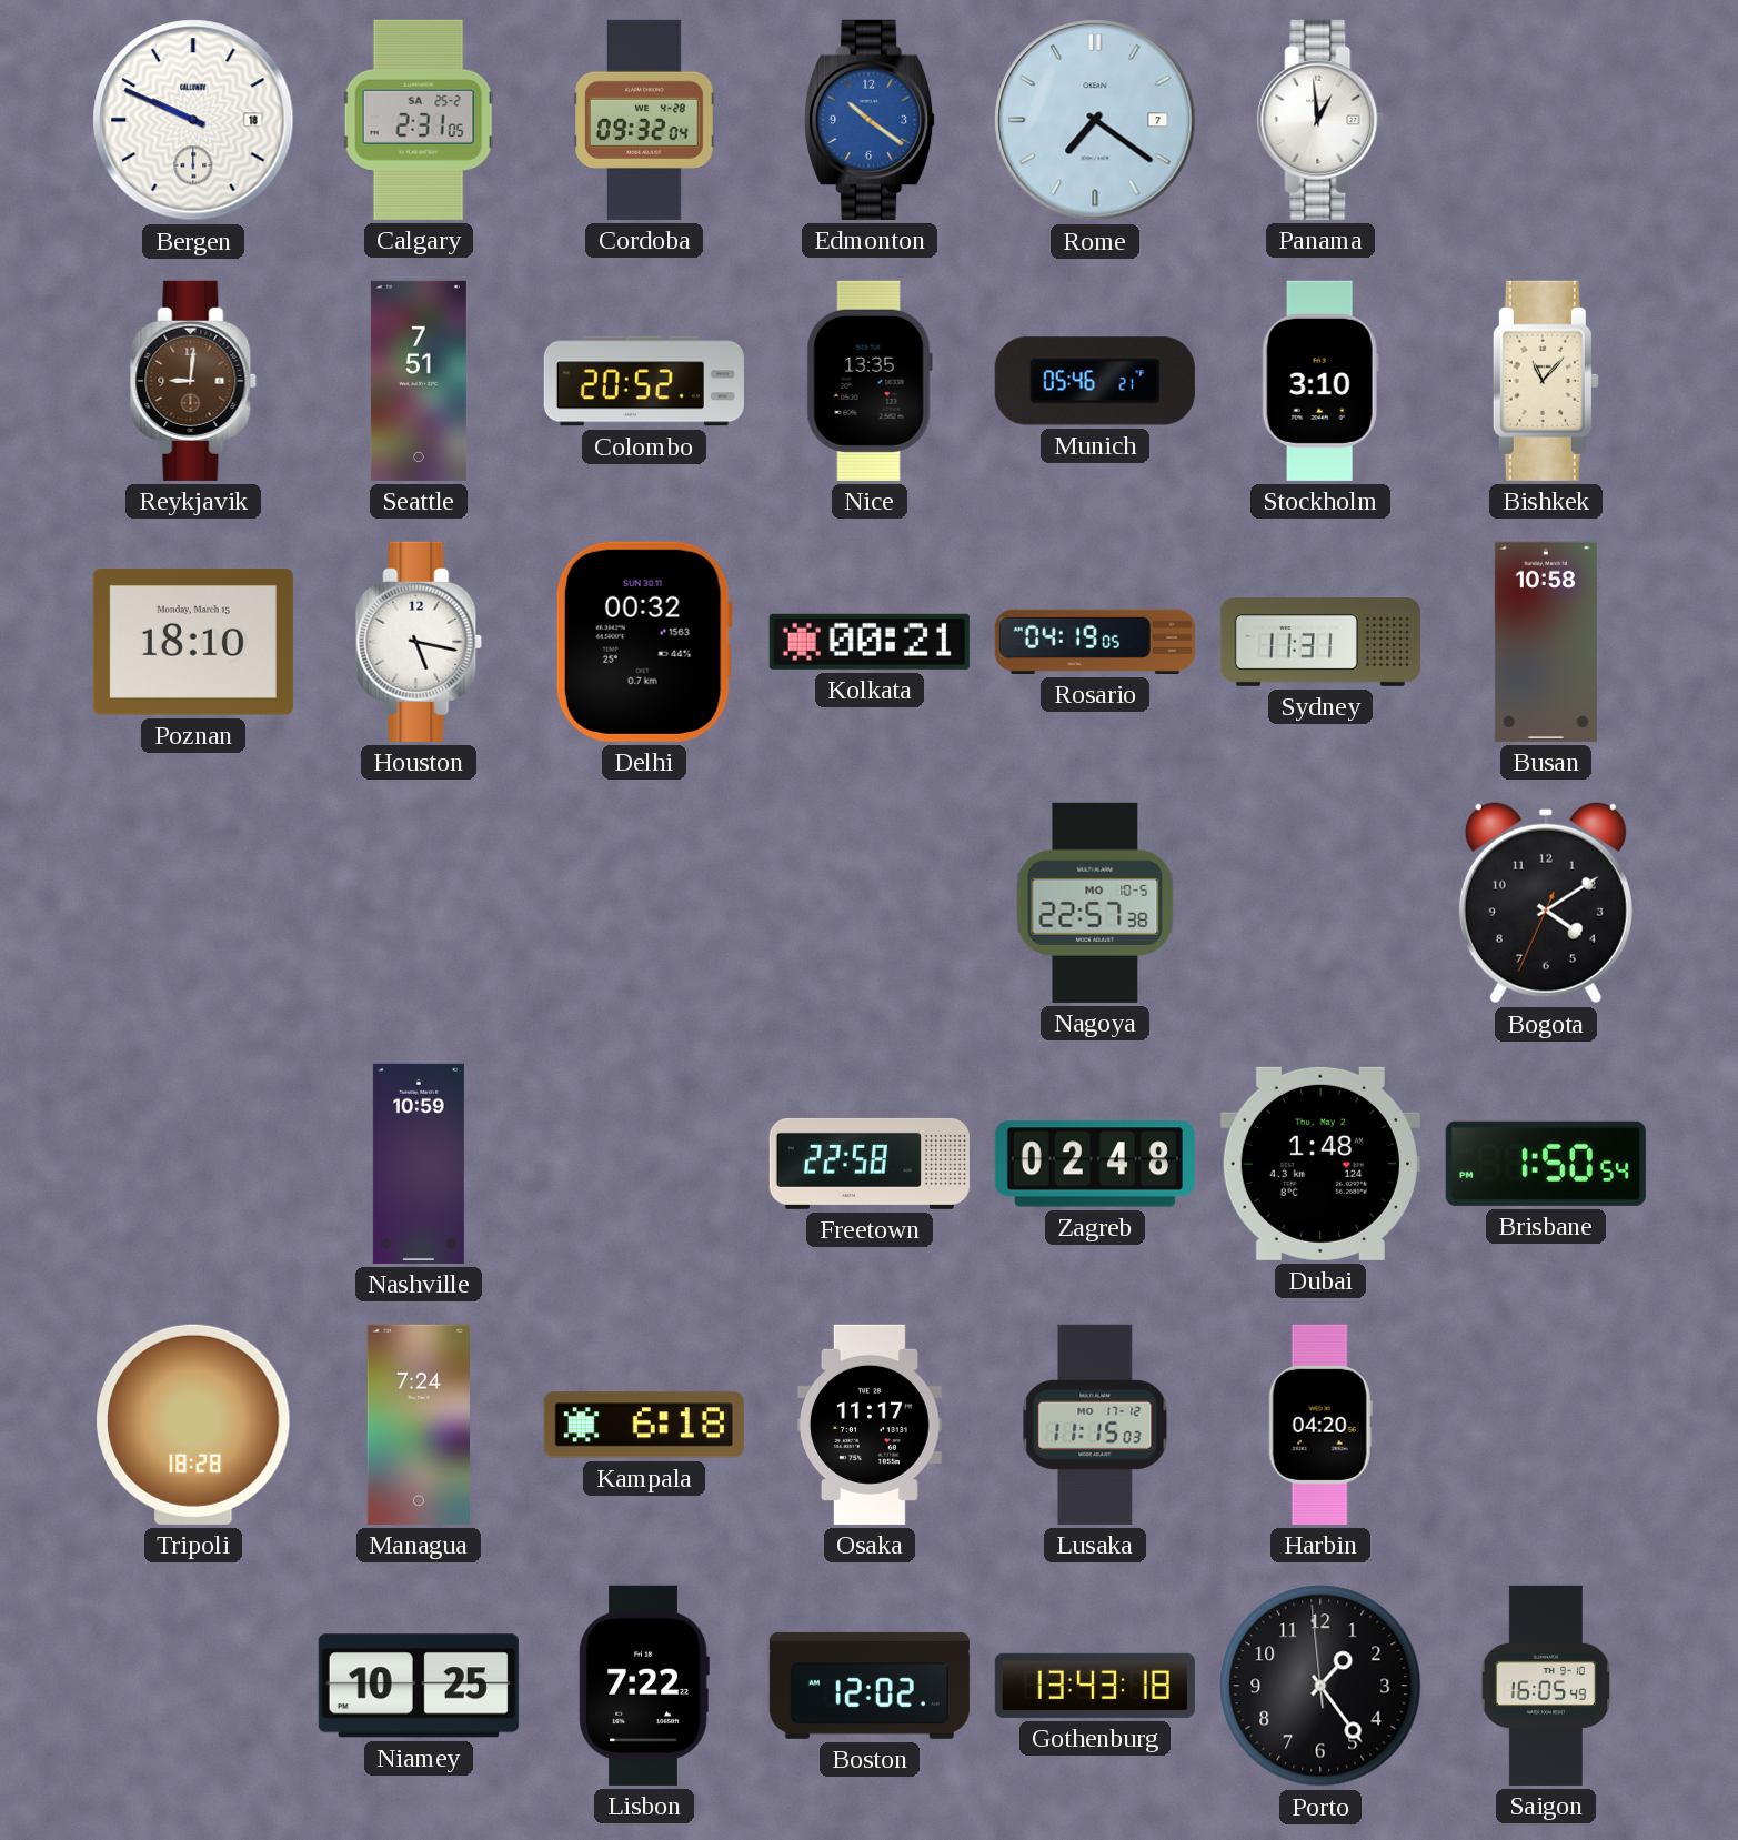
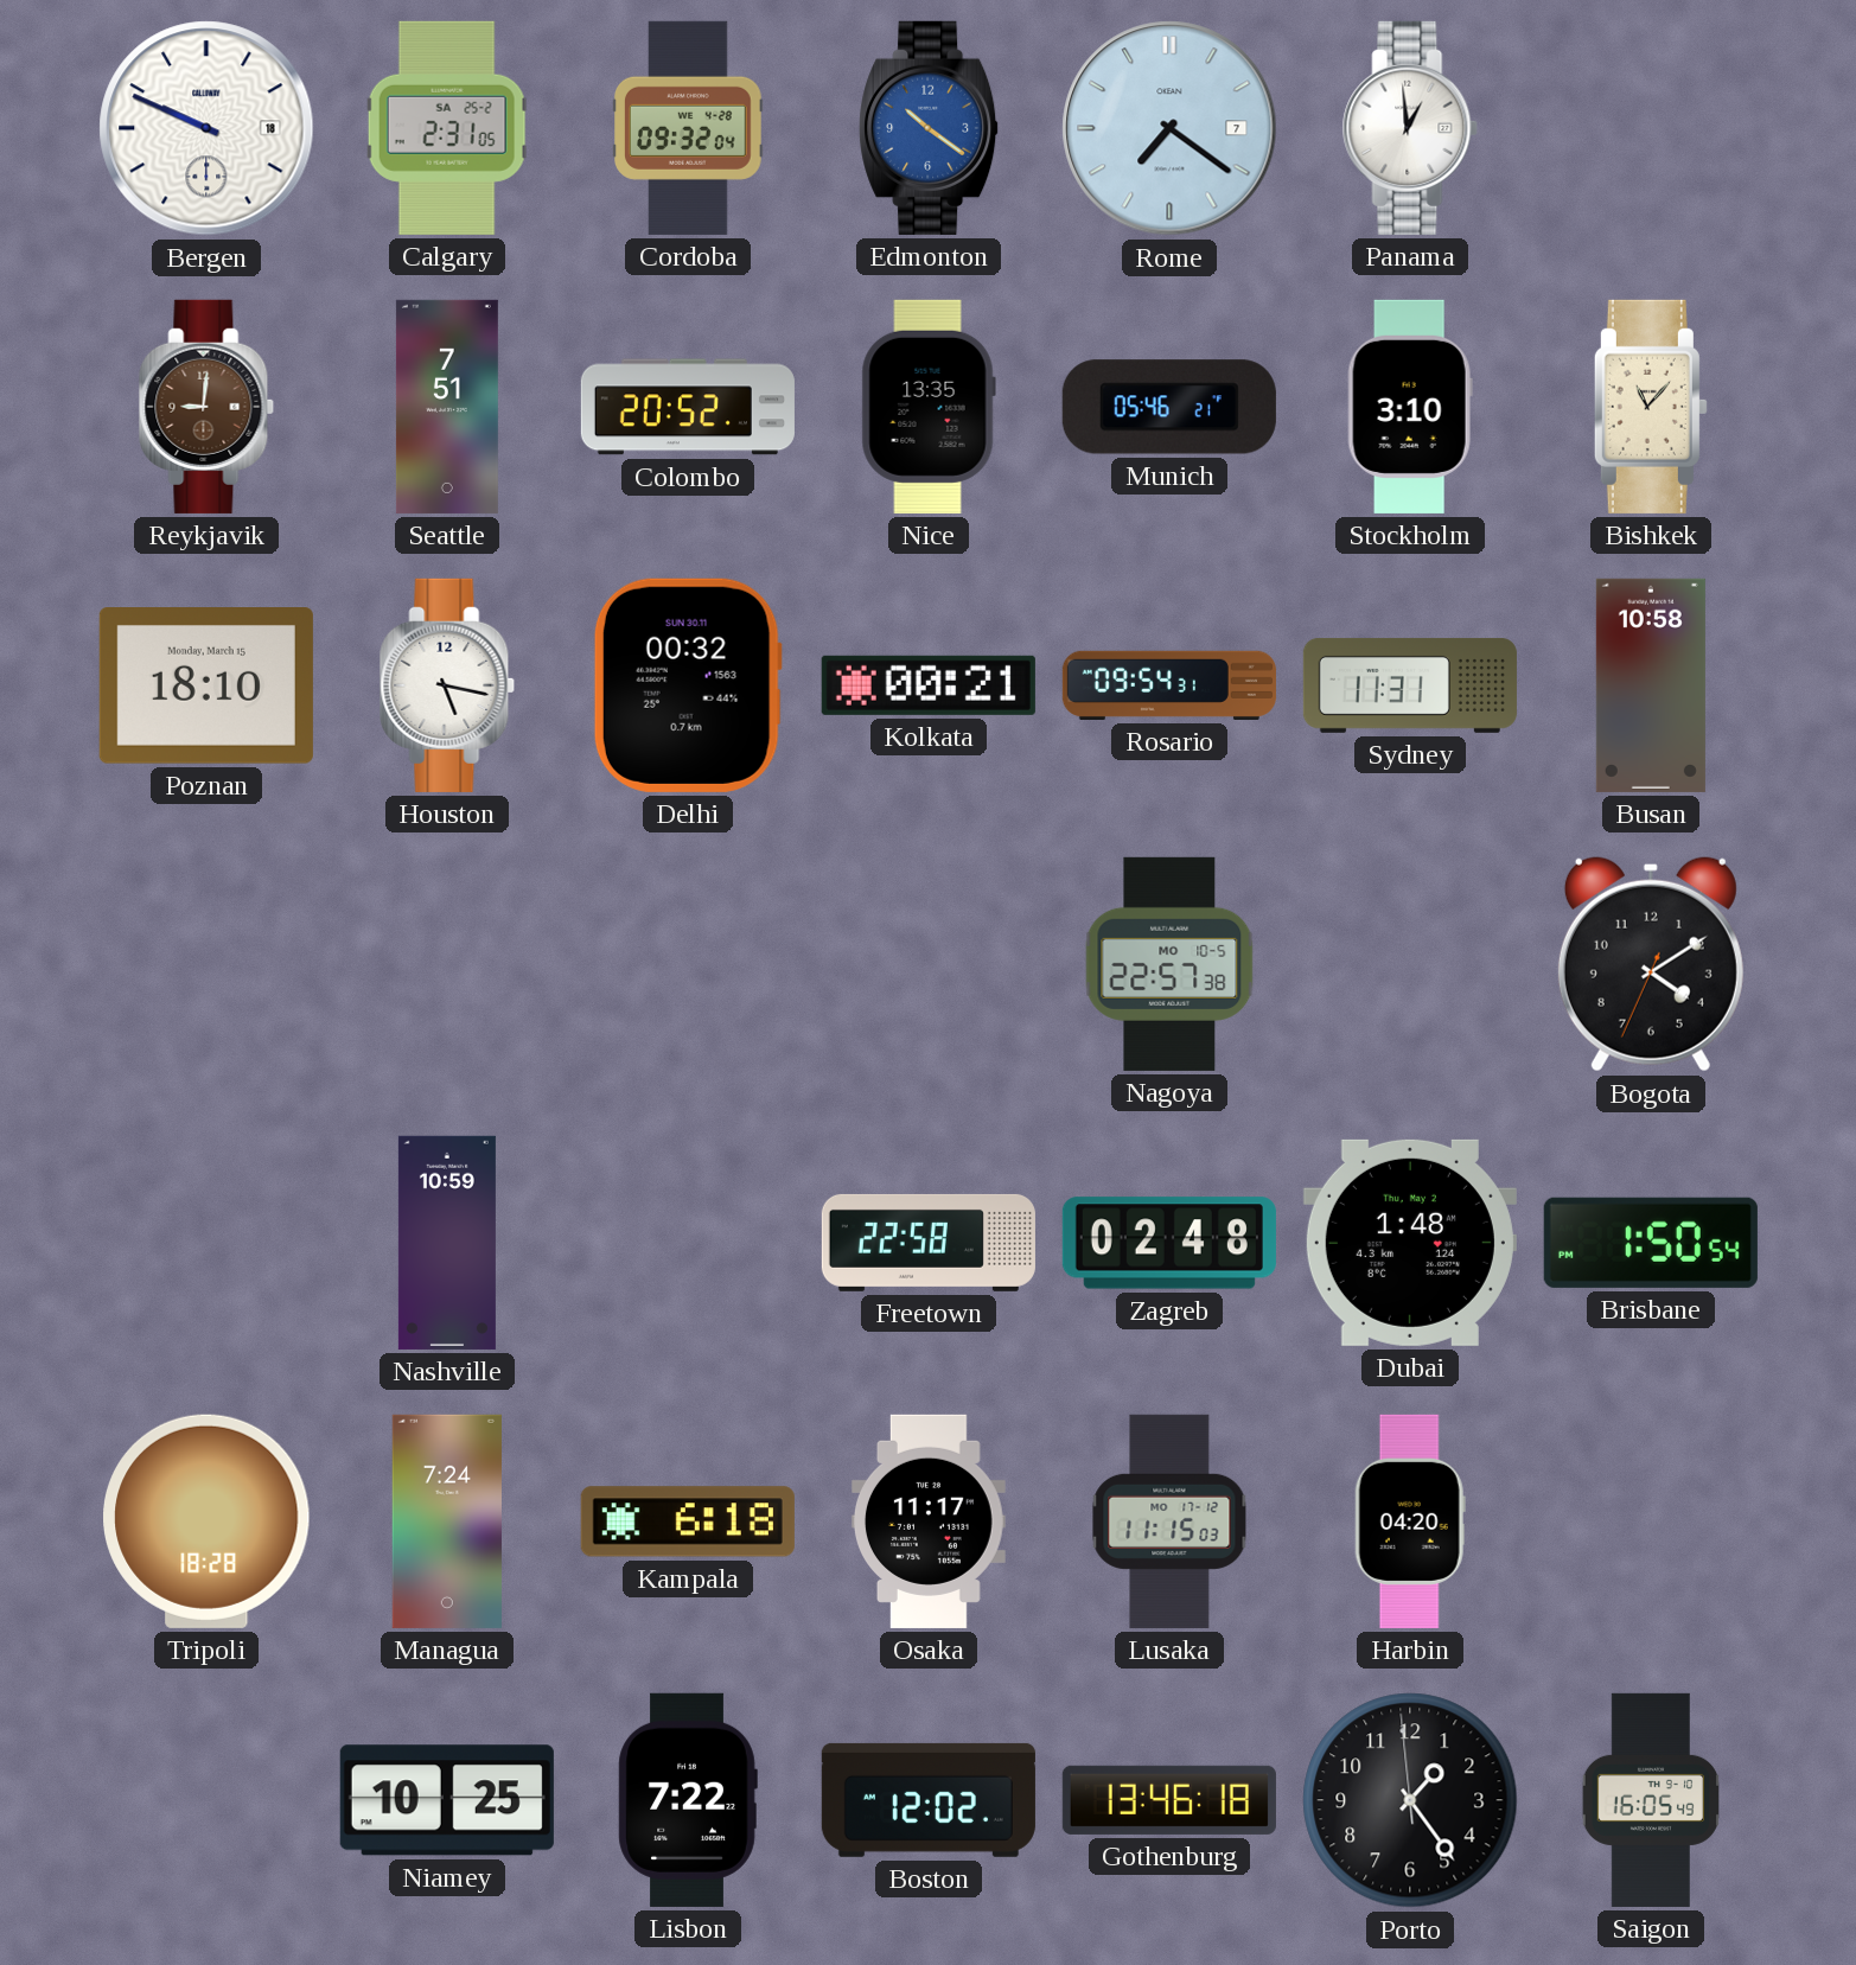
Rosario: 04:19 -> 09:54
Gothenburg: 13:43 -> 13:46
